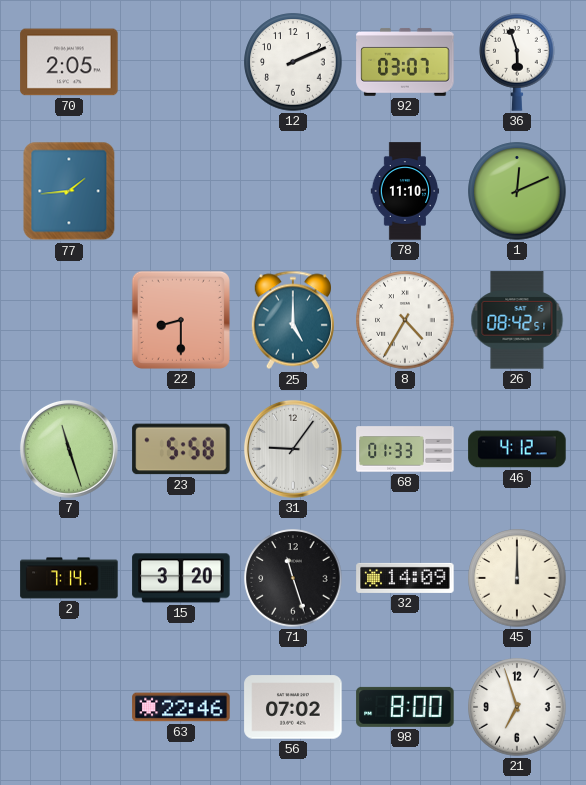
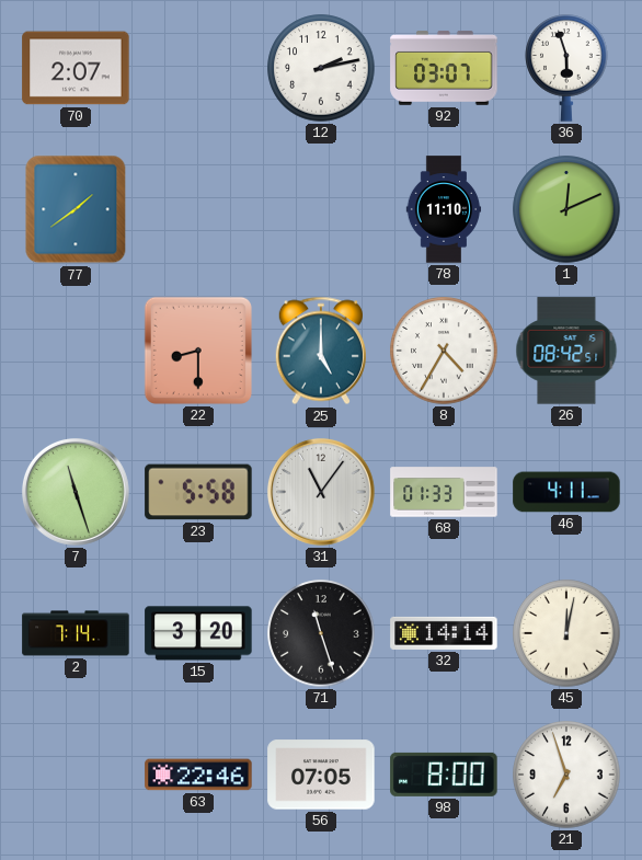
70: 2:05 -> 2:07
12: 2:11 -> 2:13
77: 1:44 -> 1:39
31: 9:06 -> 11:06
46: 4:12 -> 4:11
32: 14:09 -> 14:14
45: 12:00 -> 12:02
56: 07:02 -> 07:05
